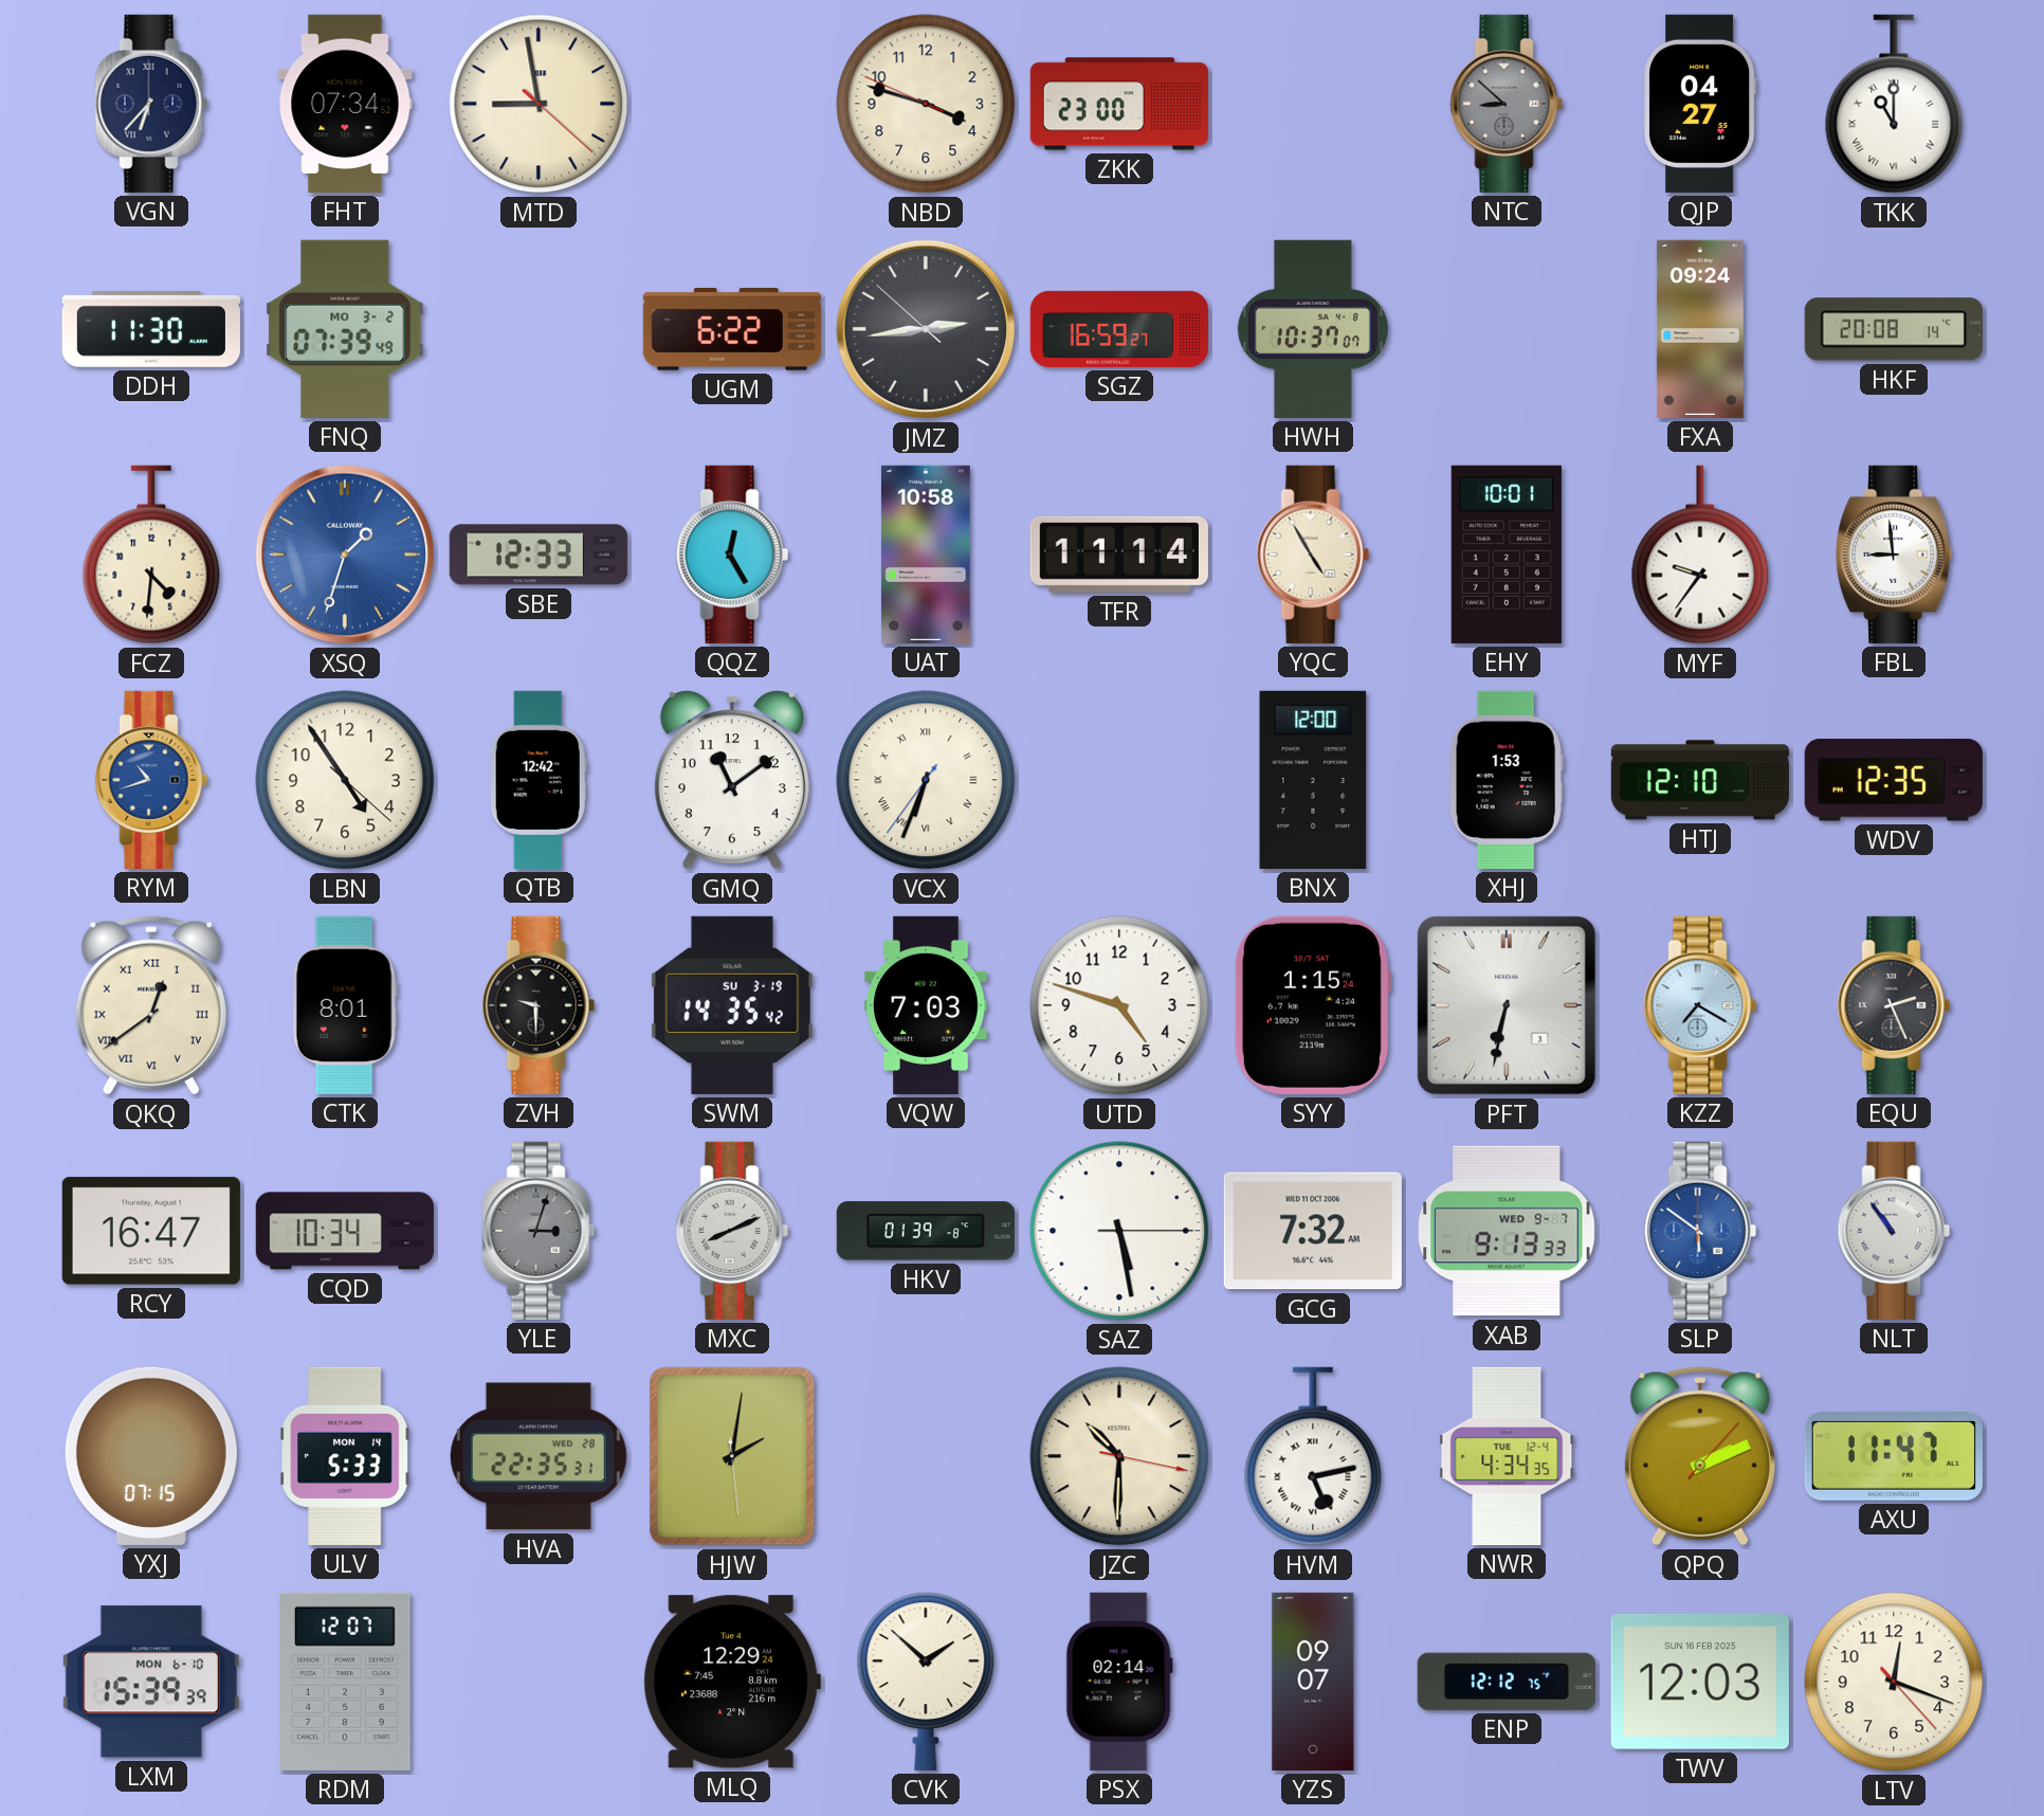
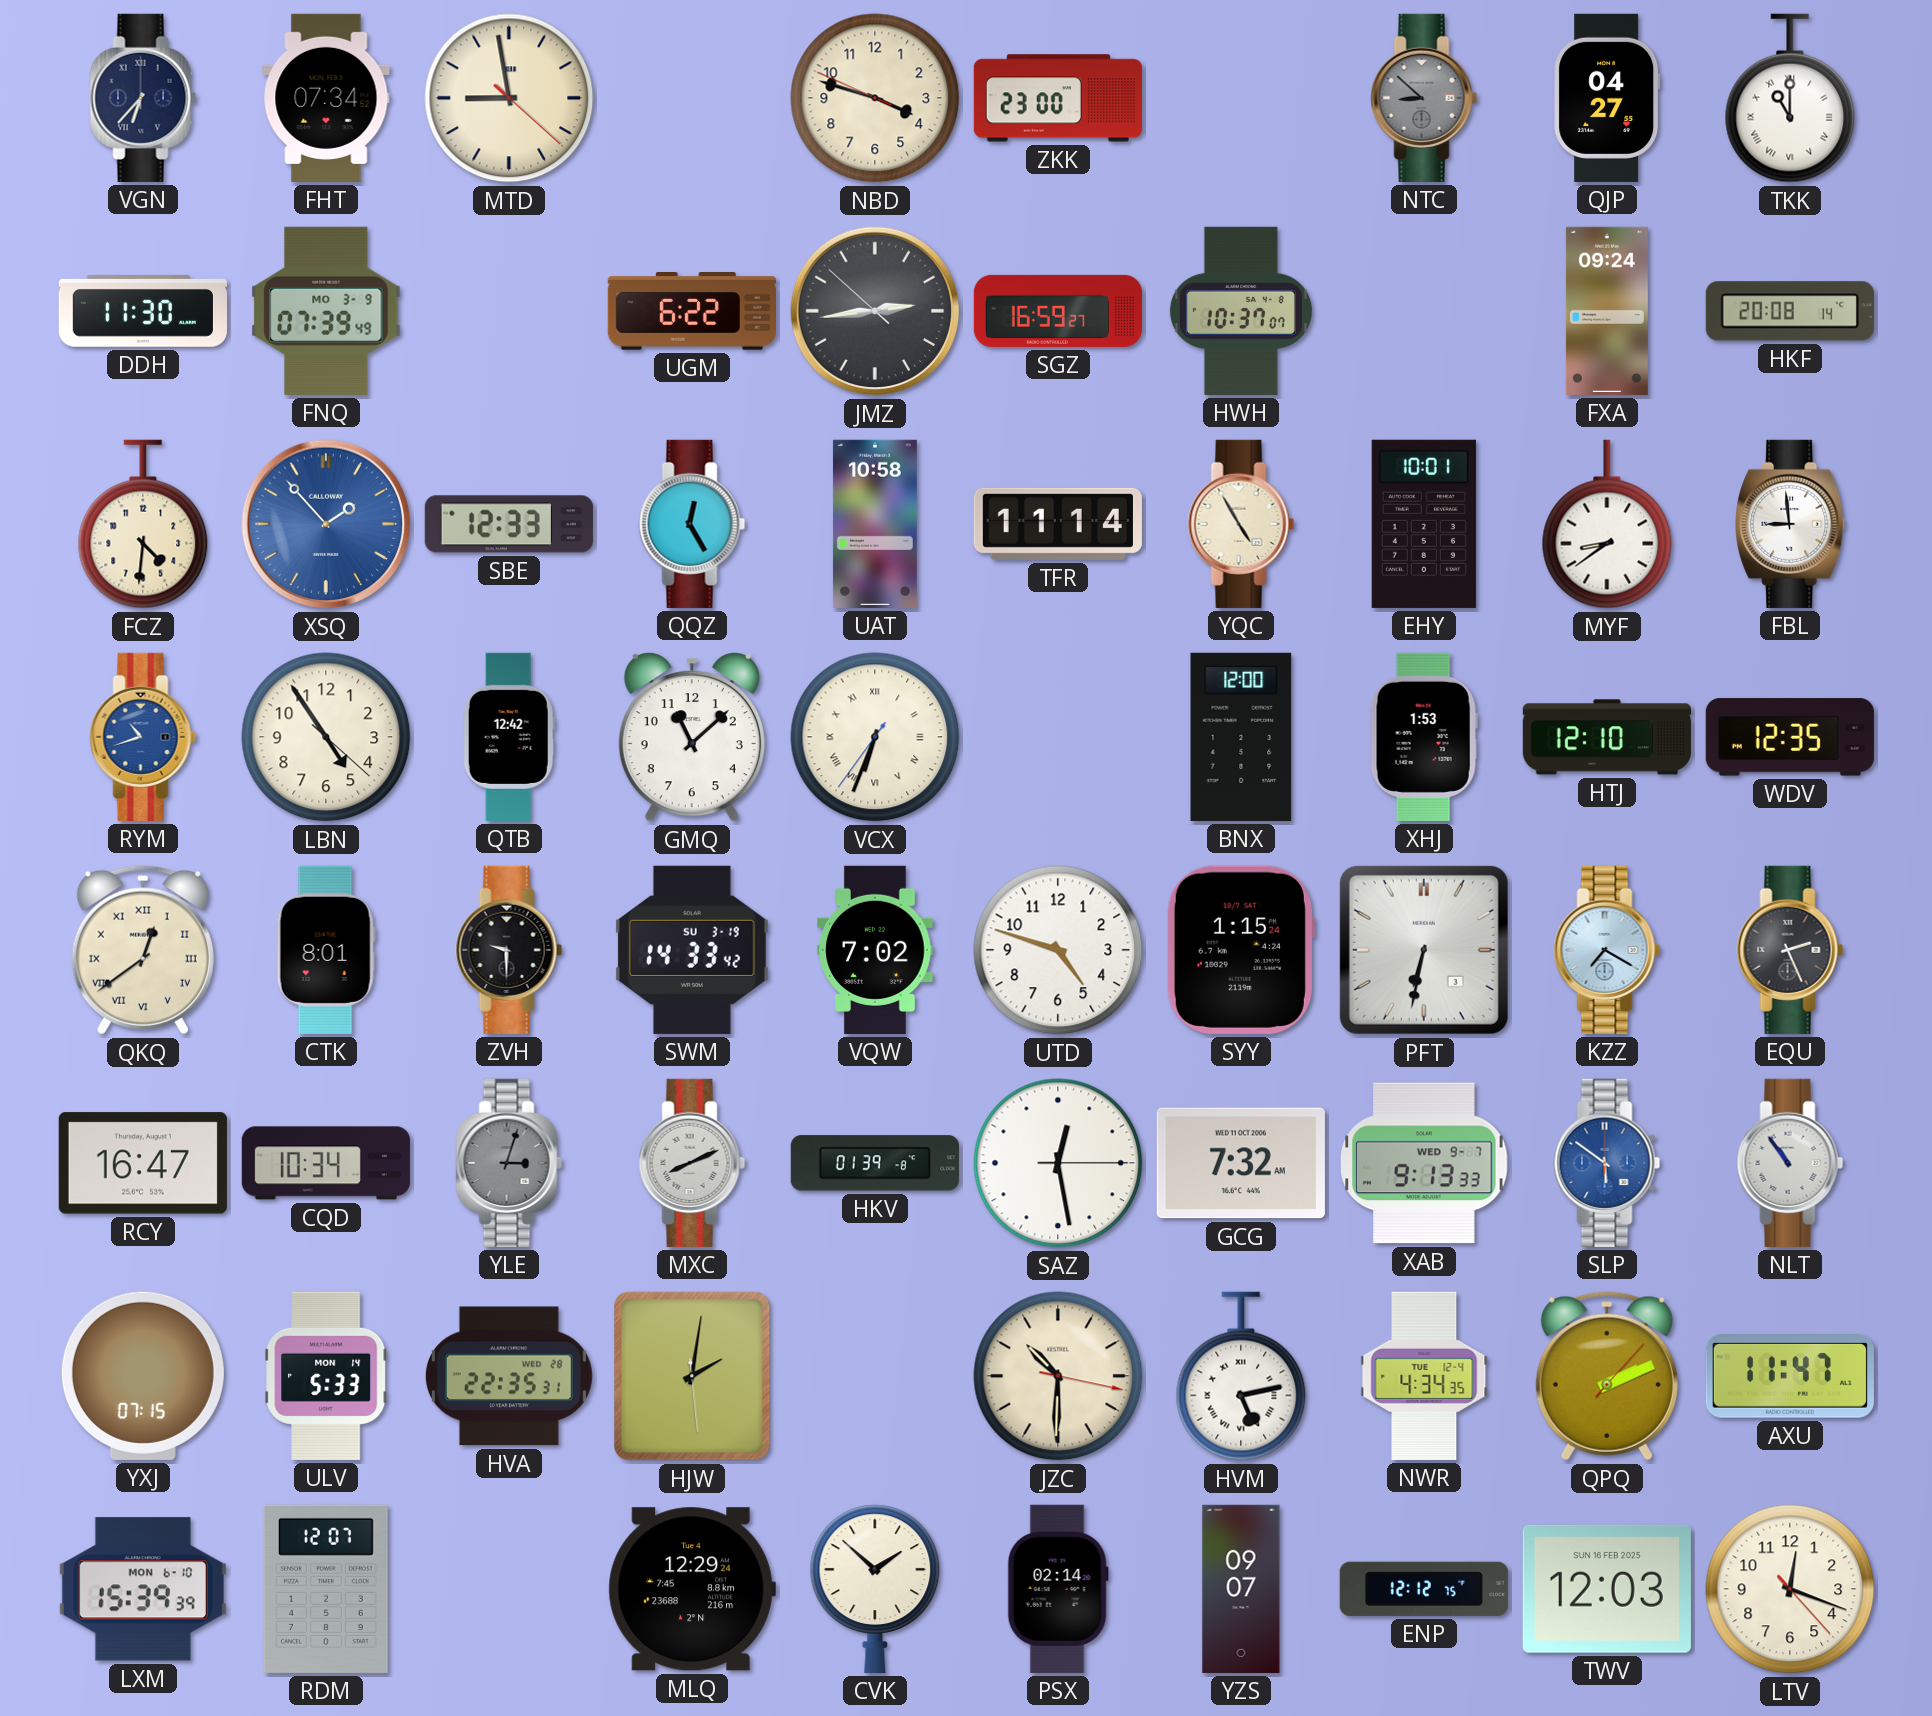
FNQ date: MO 3-2 -> MO 3-9
XSQ: 1:33 -> 1:53
MYF: 9:36 -> 8:39
GMQ: 11:09 -> 11:08
SWM: 14:35 -> 14:33
VQW: 7:03 -> 7:02
SAZ: 5:28 -> 12:28
